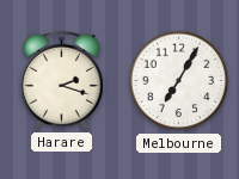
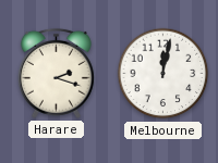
Melbourne: 7:05 -> 12:02
